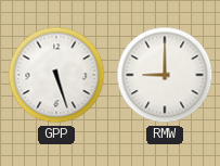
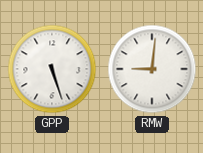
RMW: 9:00 -> 9:01
